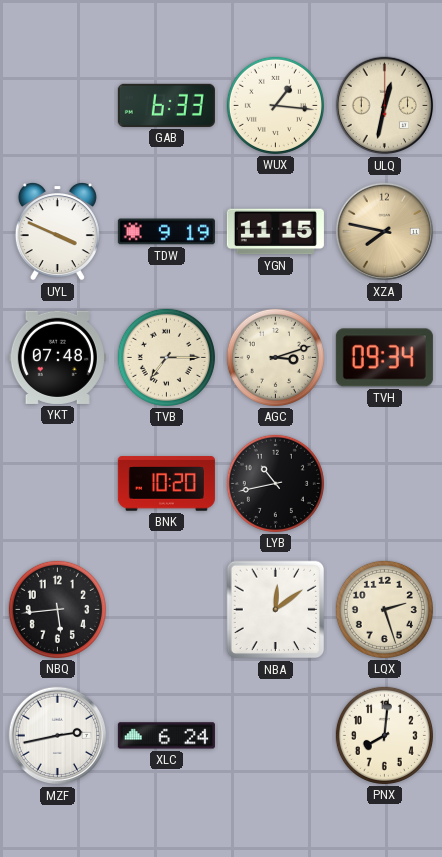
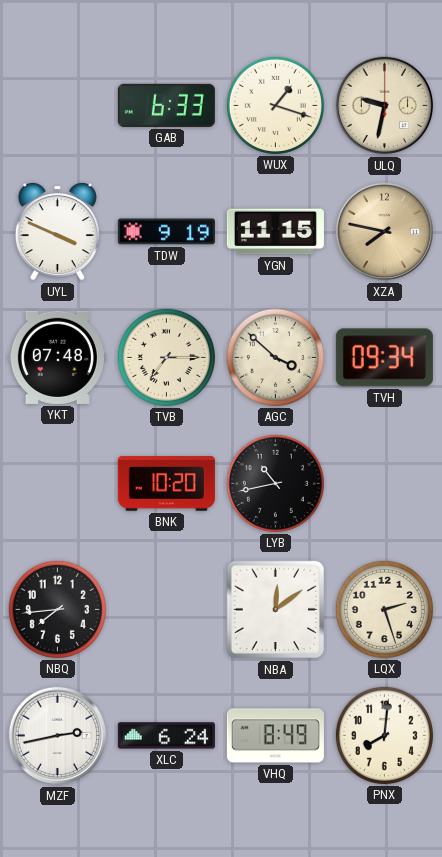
WUX: 1:16 -> 1:18
ULQ: 12:32 -> 9:32
AGC: 3:12 -> 3:52
NBQ: 5:44 -> 7:44
VHQ: none -> 8:49
